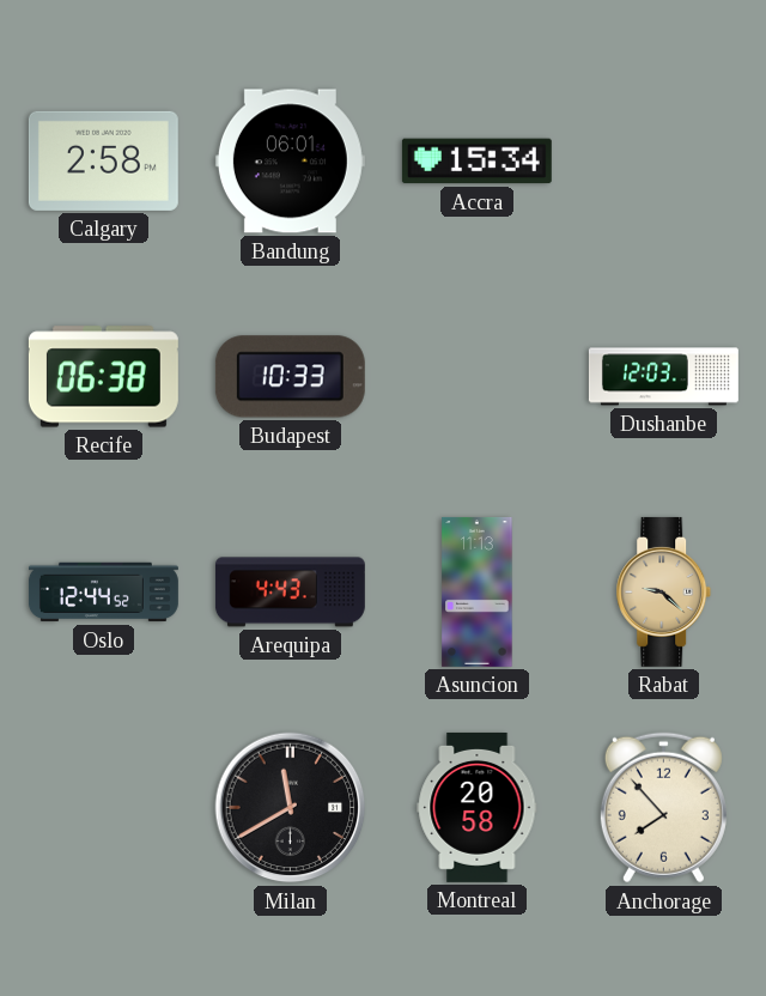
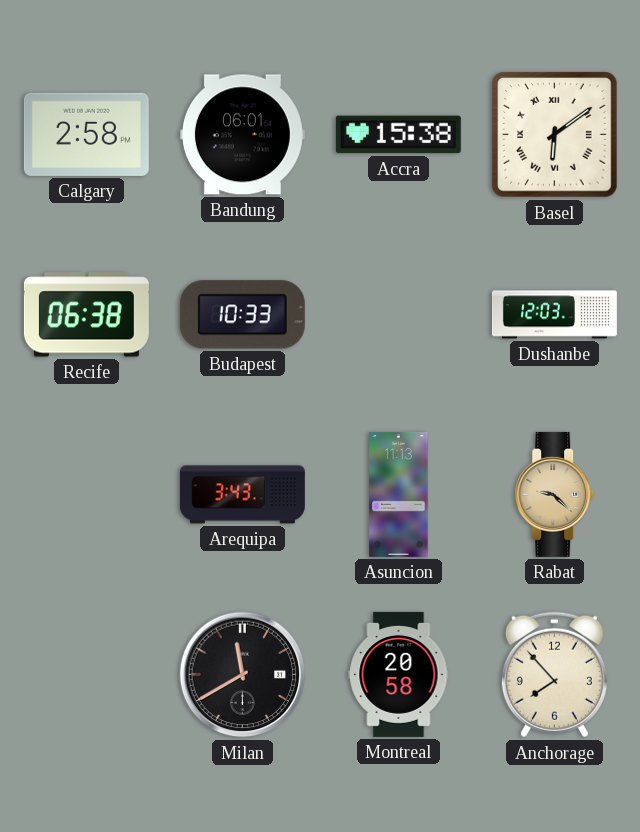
Accra: 15:34 -> 15:38
Basel: none -> 6:09
Oslo: 12:44 -> none
Arequipa: 4:43 -> 3:43
